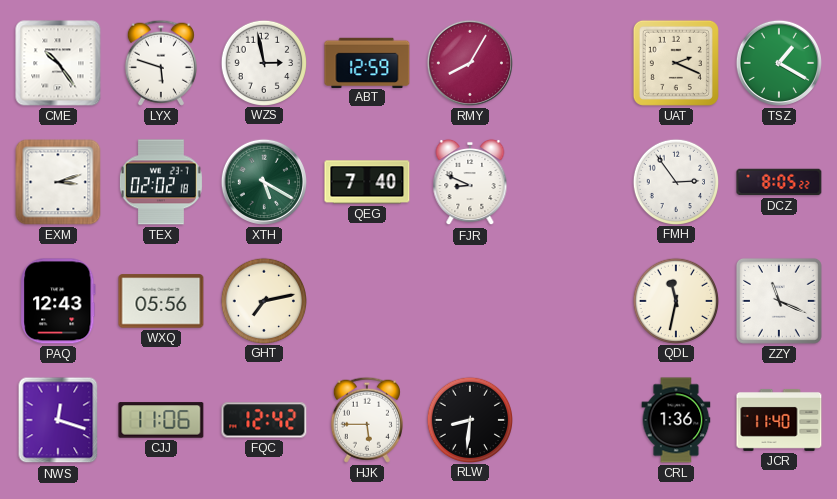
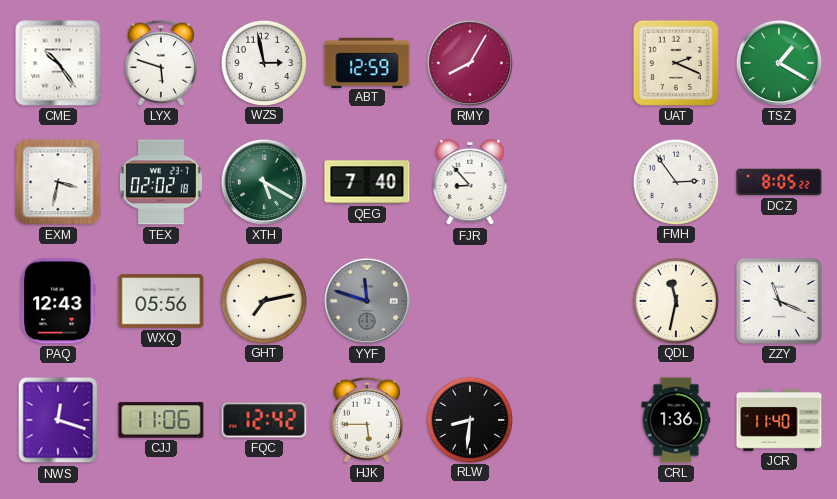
EXM: 3:12 -> 3:32
FJR: 8:49 -> 8:53
YYF: none -> 11:48
